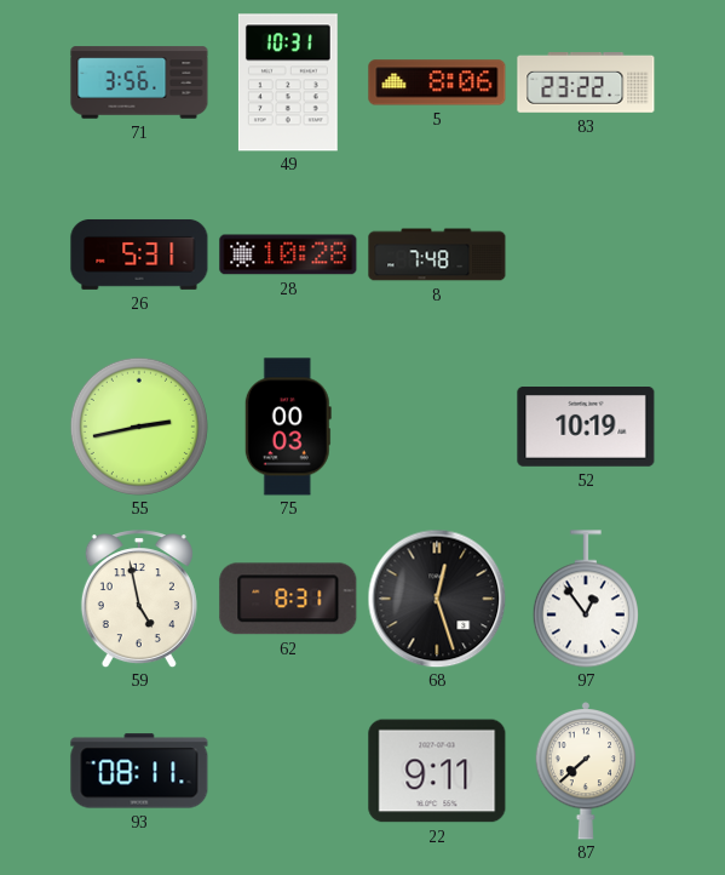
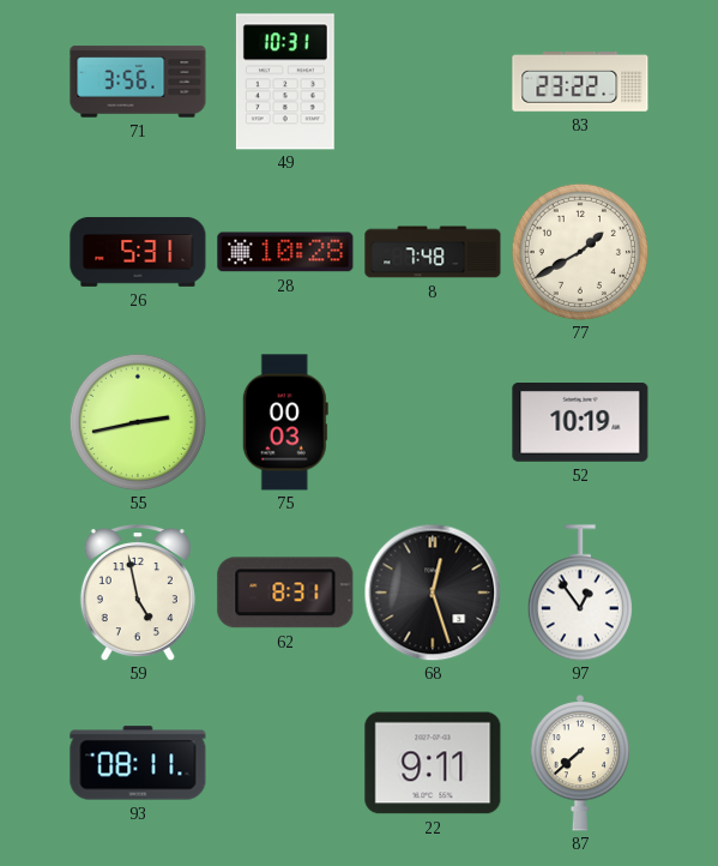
5: 8:06 -> none
77: none -> 1:40
